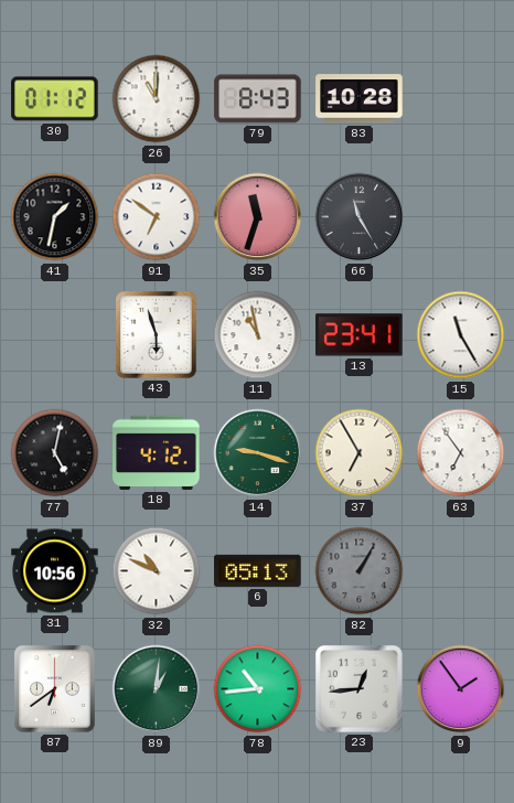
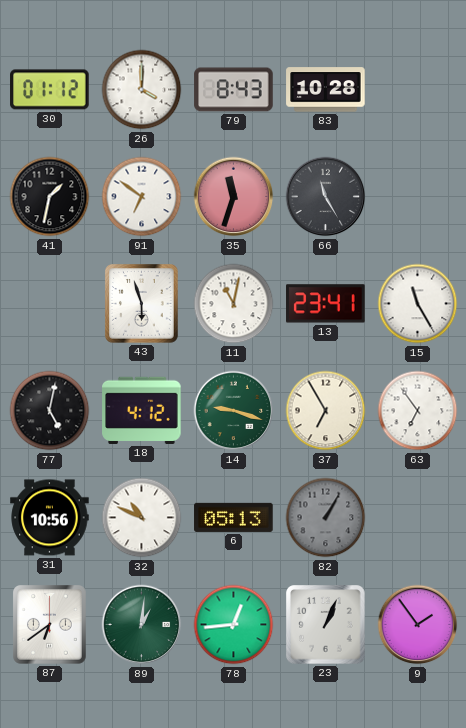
26: 11:00 -> 4:00
11: 10:58 -> 11:02
78: 10:44 -> 12:44
23: 12:44 -> 1:04
